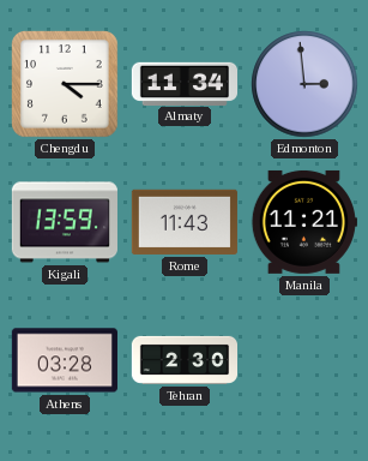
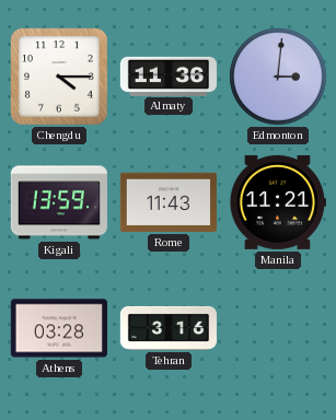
Almaty: 11:34 -> 11:36
Edmonton: 2:59 -> 3:01
Tehran: 2:30 -> 3:16
